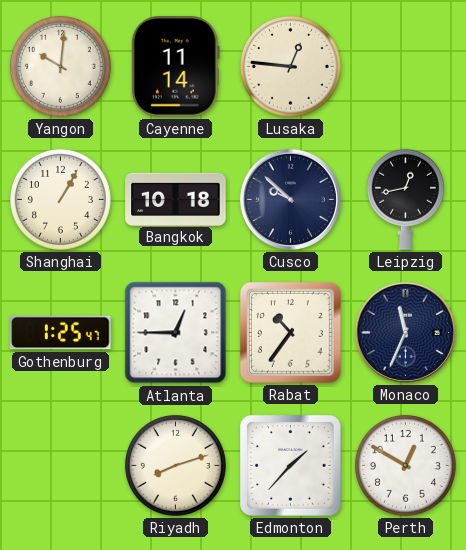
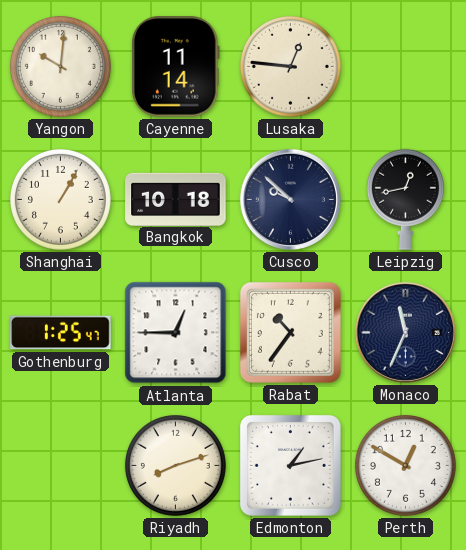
Edmonton: 1:37 -> 1:13
